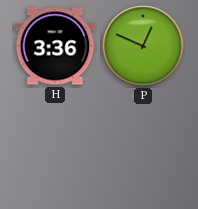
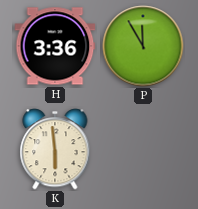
P: 12:49 -> 11:55
K: none -> 5:59
